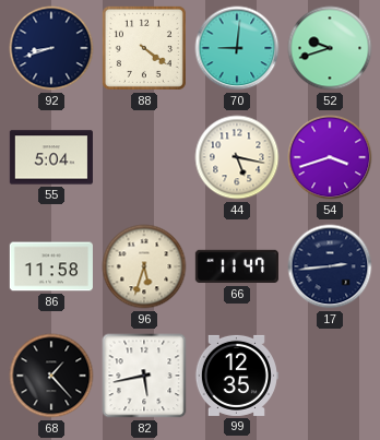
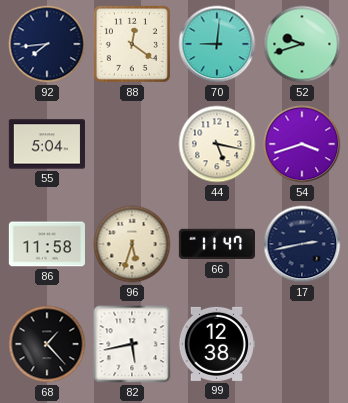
92: 8:42 -> 7:44
88: 4:21 -> 12:21
17: 2:44 -> 2:43
99: 12:35 -> 12:38
